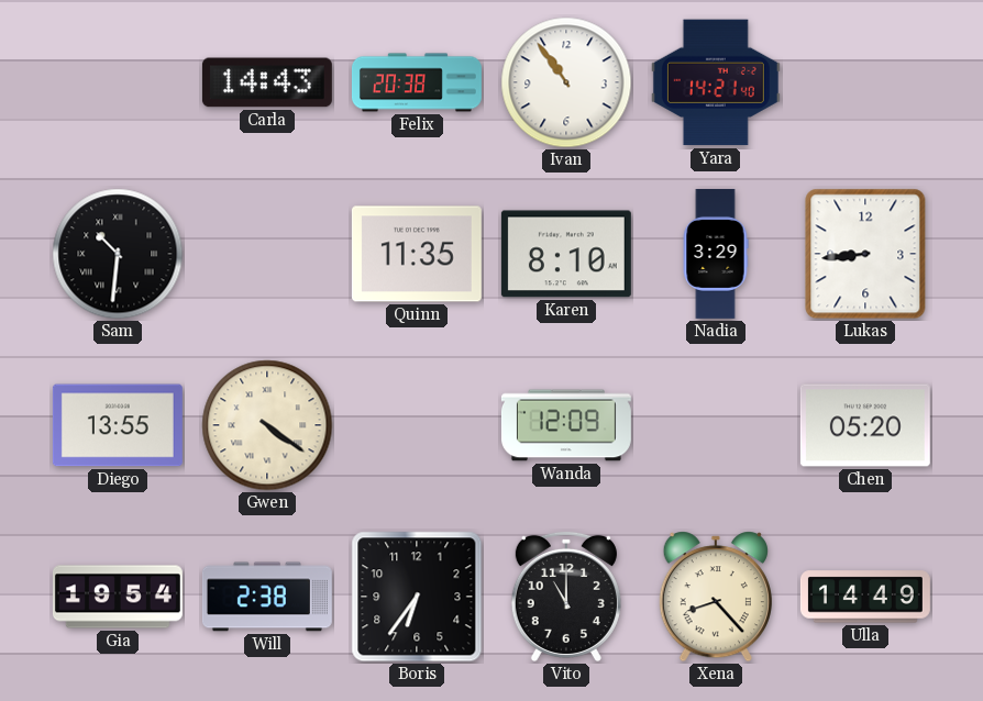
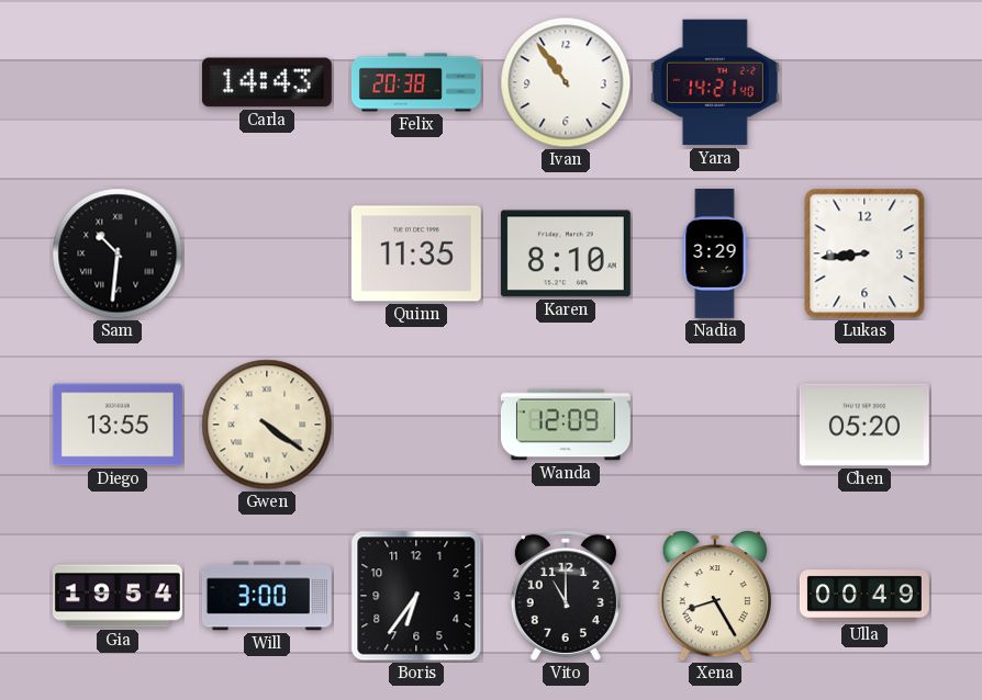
Will: 2:38 -> 3:00
Xena: 8:23 -> 8:25
Ulla: 14:49 -> 00:49
